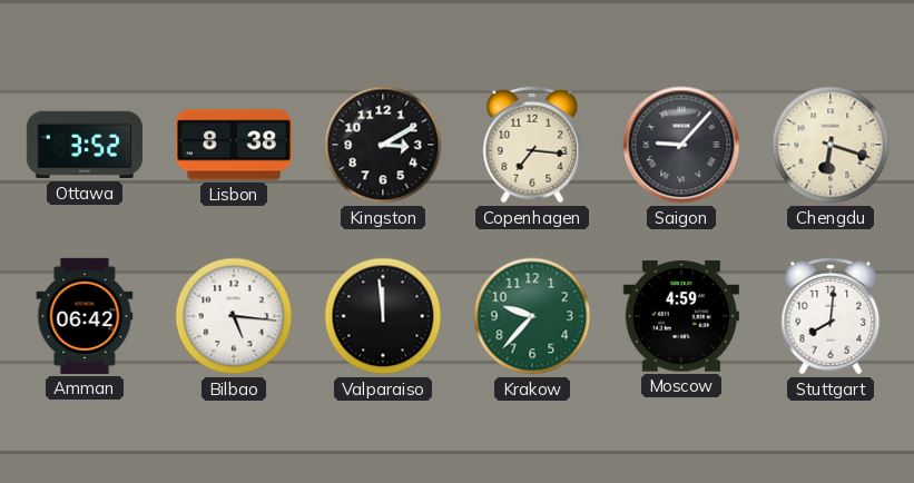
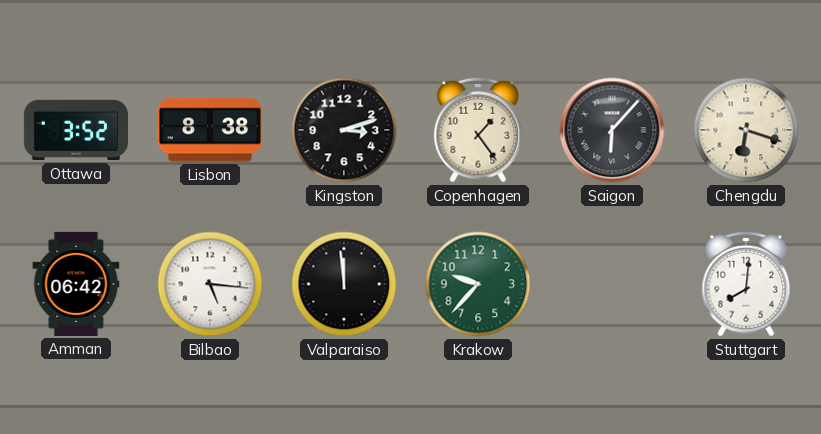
Kingston: 3:10 -> 3:12
Copenhagen: 7:16 -> 1:24
Saigon: 9:07 -> 6:07
Moscow: 4:59 -> none
